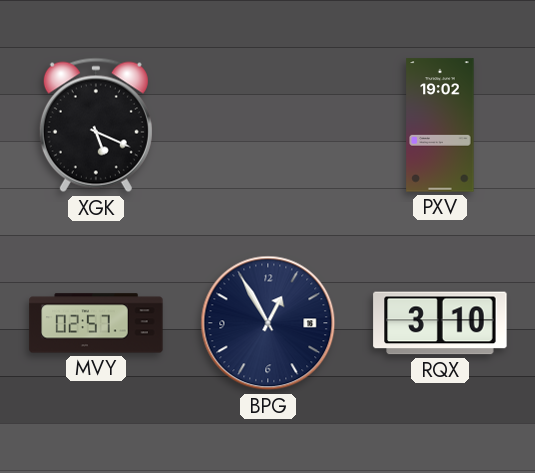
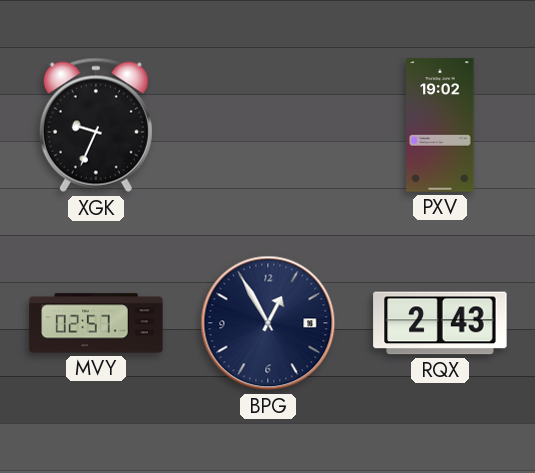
XGK: 5:19 -> 9:34
RQX: 3:10 -> 2:43
